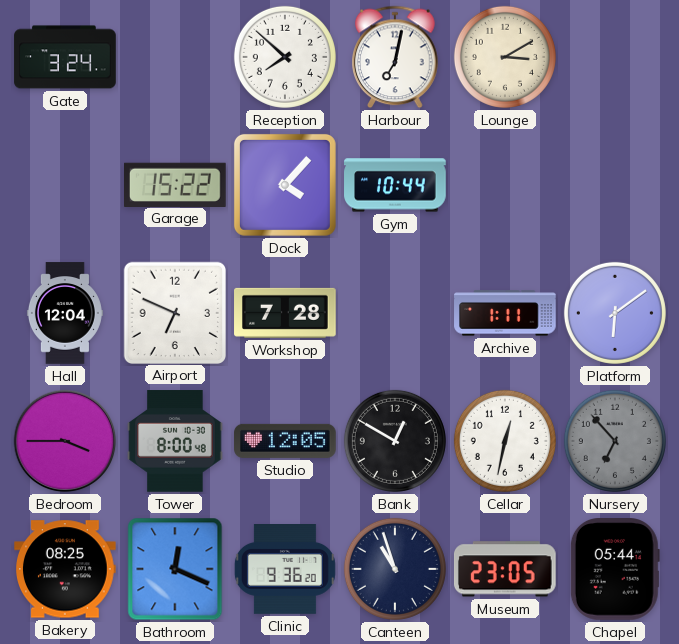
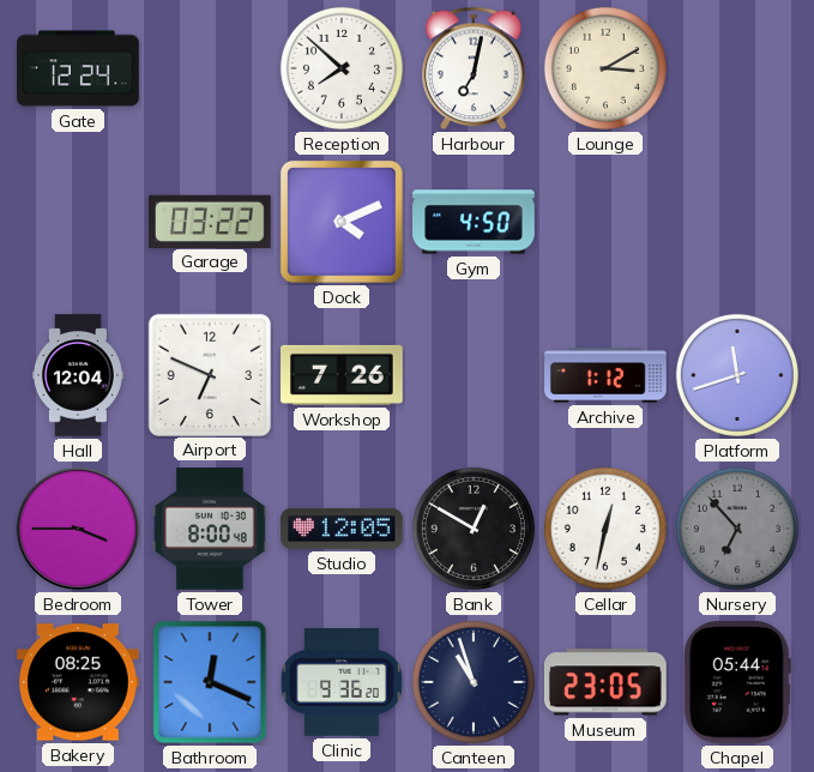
Gate: 3:24 -> 12:24
Garage: 15:22 -> 03:22
Dock: 4:07 -> 4:11
Gym: 10:44 -> 4:50
Workshop: 7:28 -> 7:26
Archive: 1:11 -> 1:12
Platform: 6:09 -> 11:42
